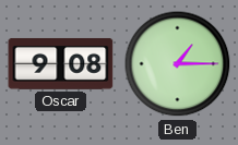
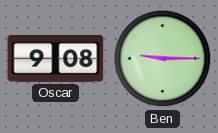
Ben: 1:15 -> 9:15
